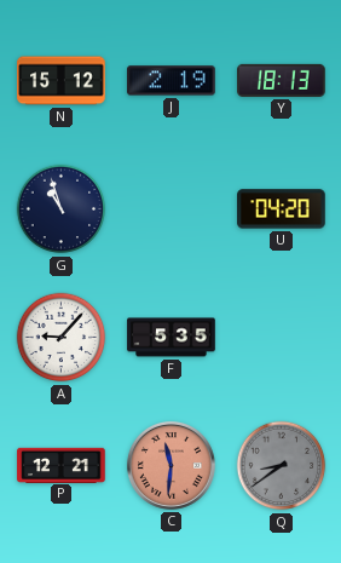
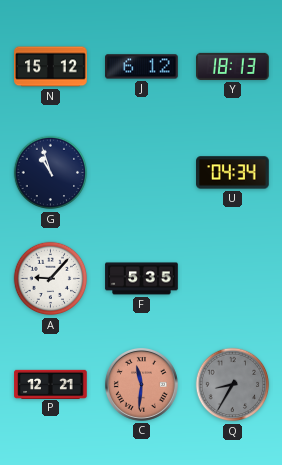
J: 2:19 -> 6:12
U: 04:20 -> 04:34
Q: 8:39 -> 8:35
